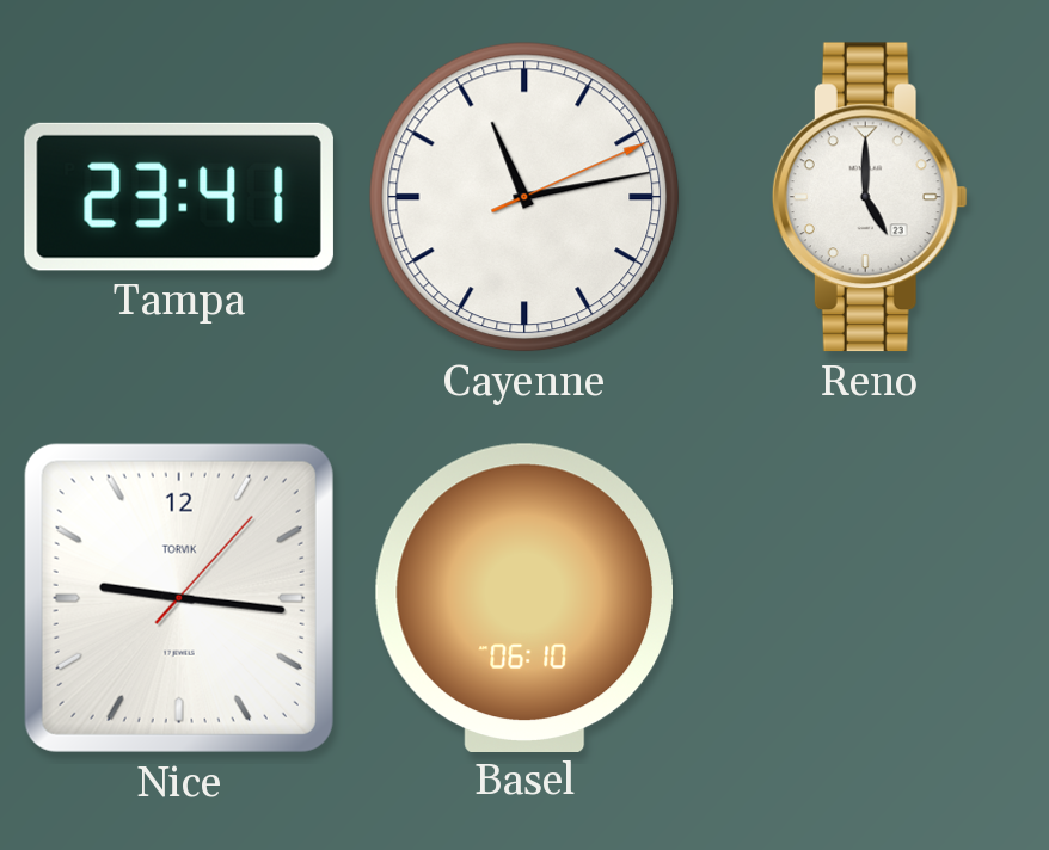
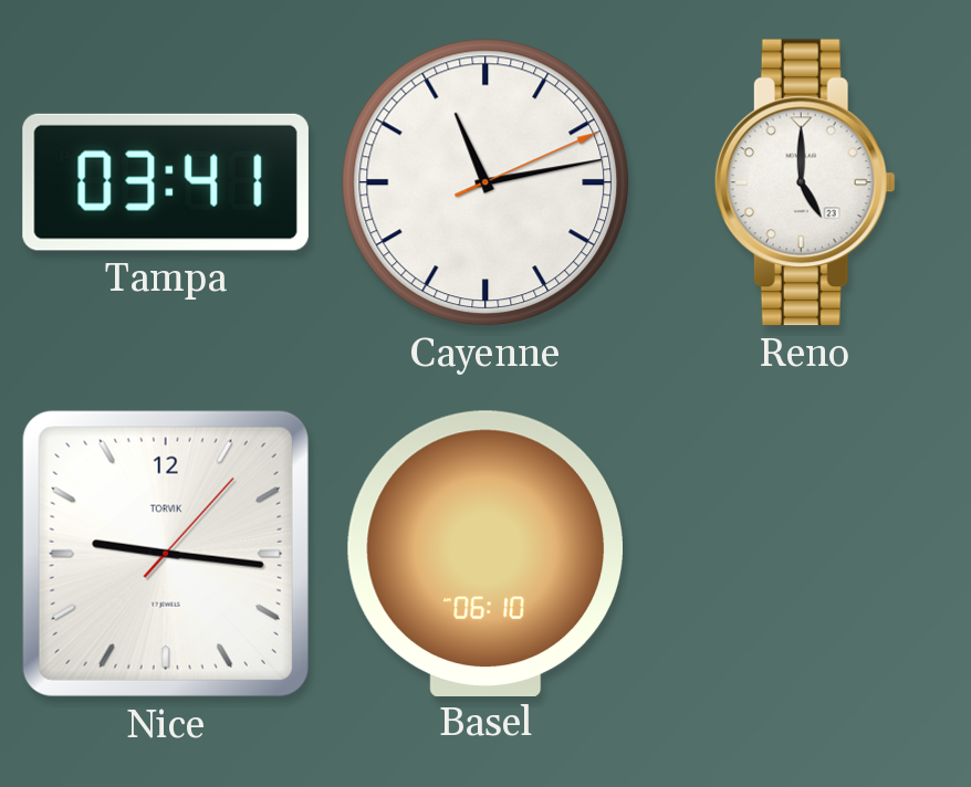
Tampa: 23:41 -> 03:41
